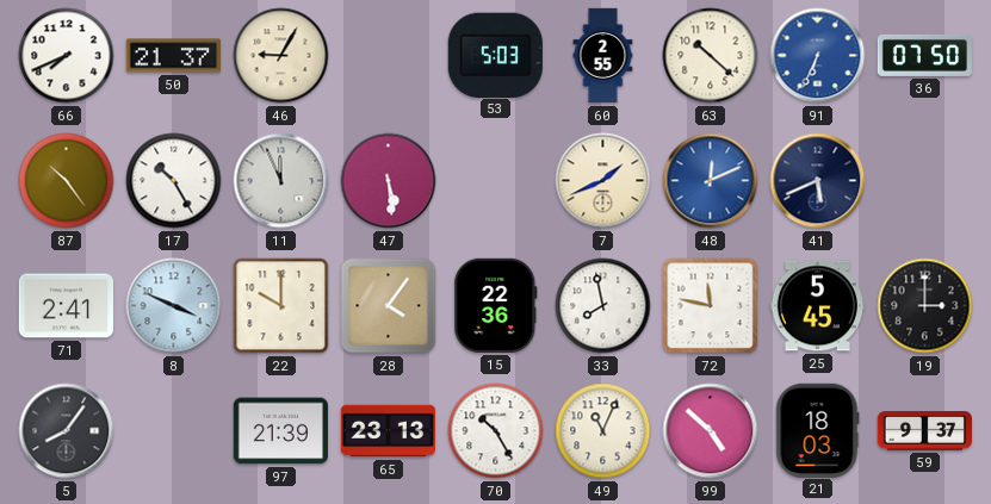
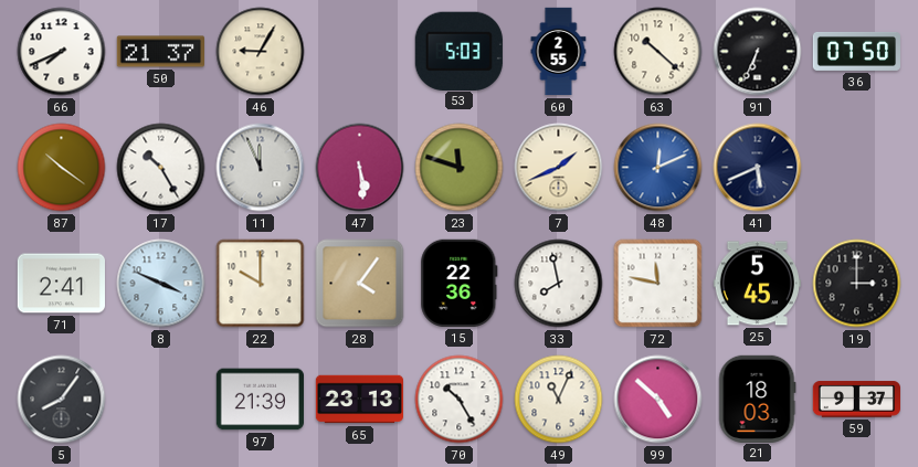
91 dial: blue -> black
87: 10:24 -> 10:21
23: none -> 11:48
